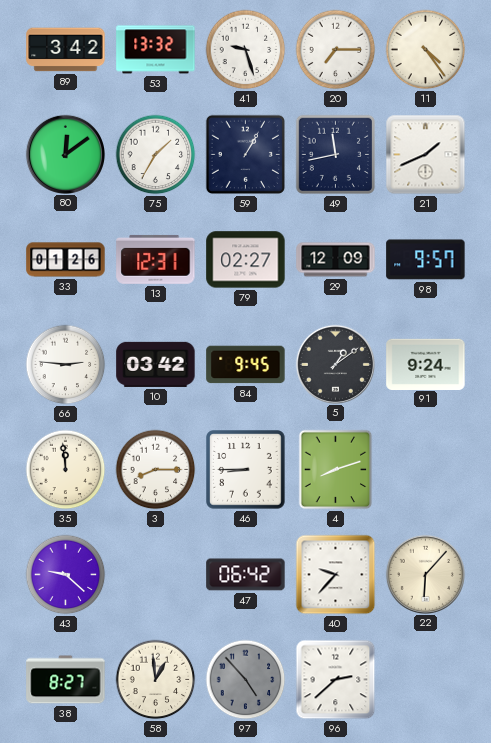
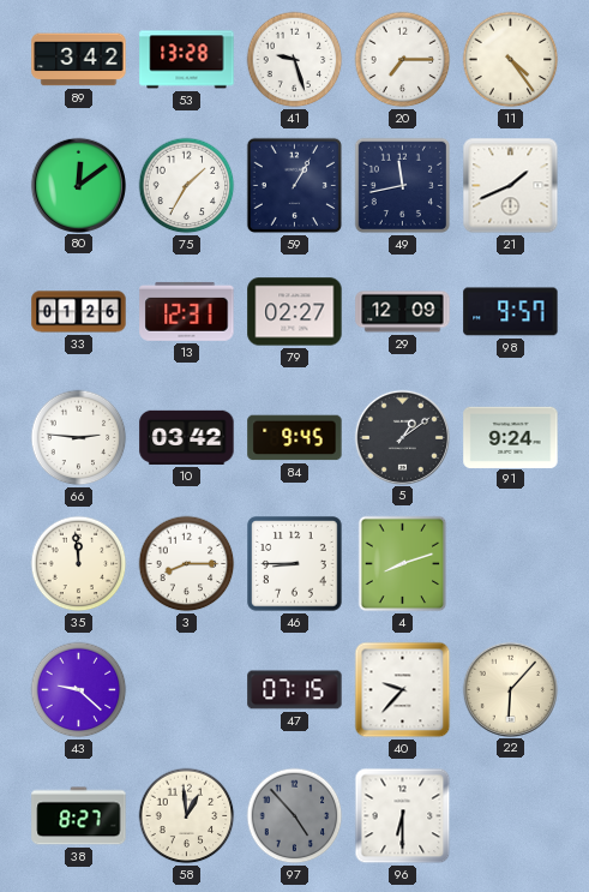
53: 13:32 -> 13:28
47: 06:42 -> 07:15
96: 2:38 -> 6:30
